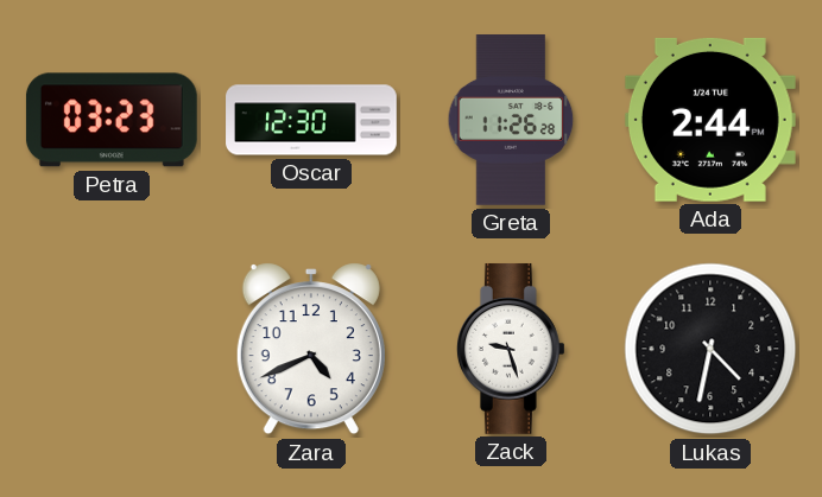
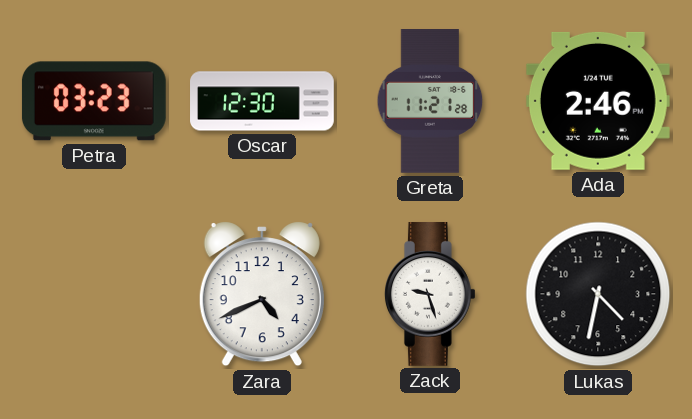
Greta: 11:26 -> 11:21
Ada: 2:44 -> 2:46
